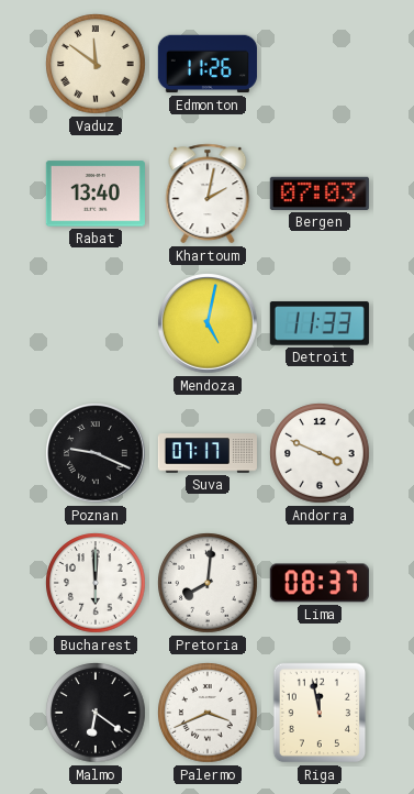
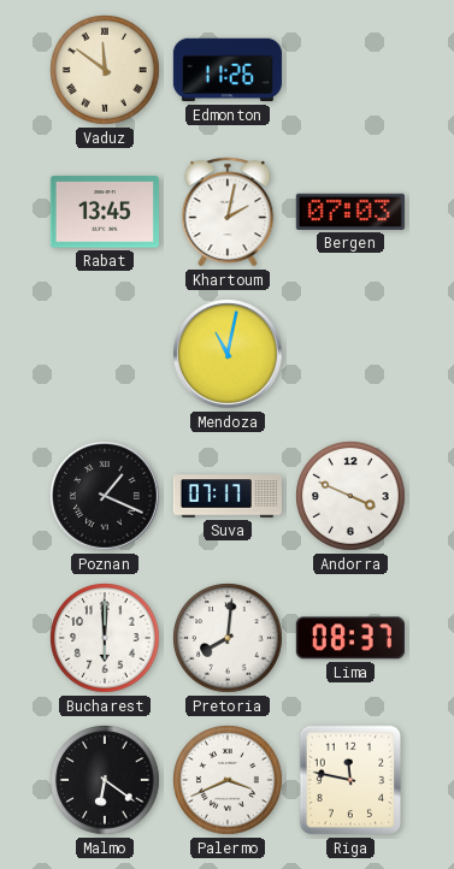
Rabat: 13:40 -> 13:45
Mendoza: 5:02 -> 11:02
Detroit: 11:33 -> none
Poznan: 9:19 -> 1:19
Riga: 11:58 -> 11:47
